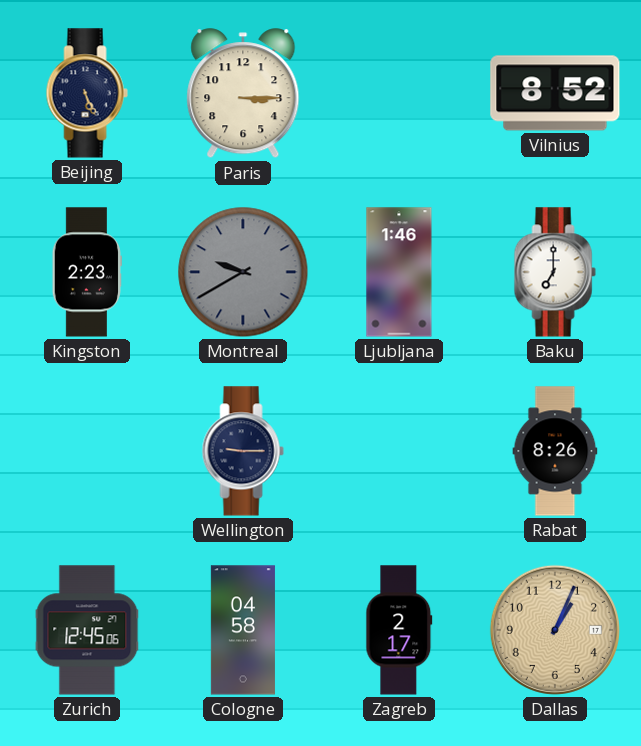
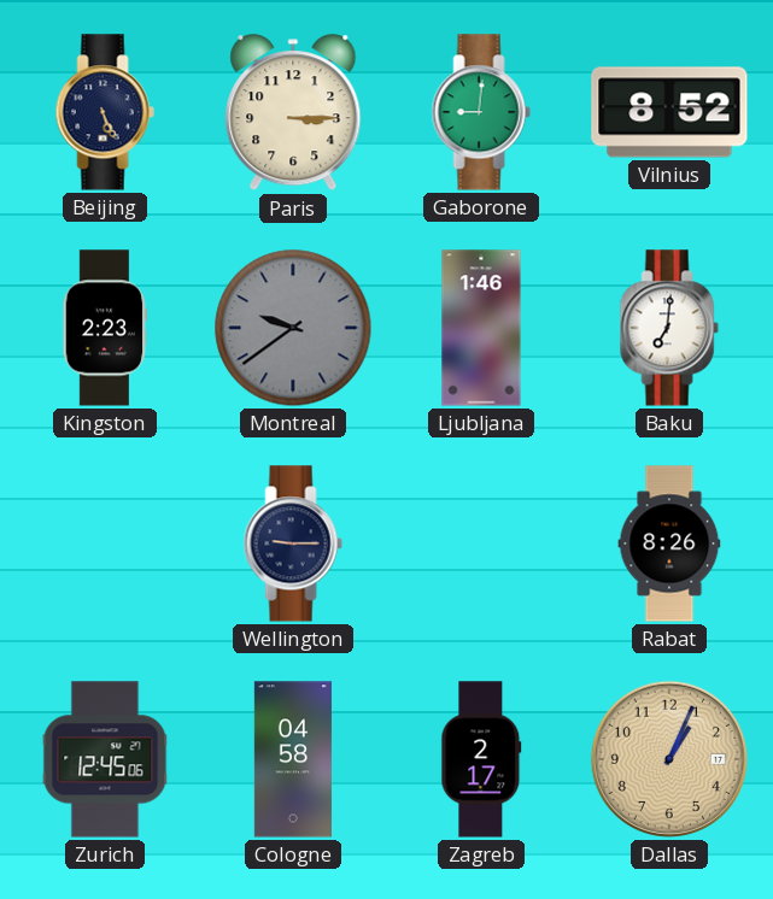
Gaborone: none -> 9:01
Montreal: 9:40 -> 9:39
Baku: 7:00 -> 7:01
